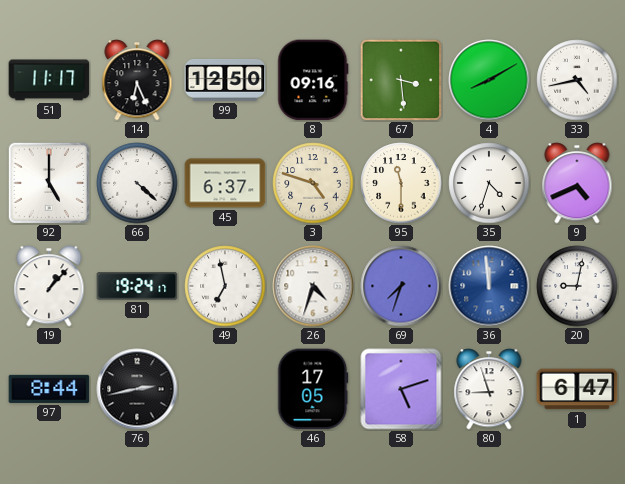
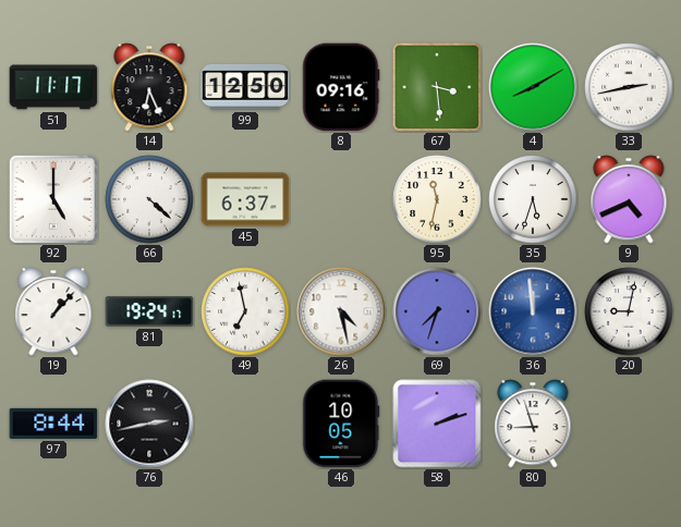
33: 4:43 -> 2:43
3: 4:48 -> none
95: 11:30 -> 11:32
35: 4:33 -> 5:33
26: 4:33 -> 4:28
46: 17:05 -> 10:05
58: 5:12 -> 2:12
1: 6:47 -> none
